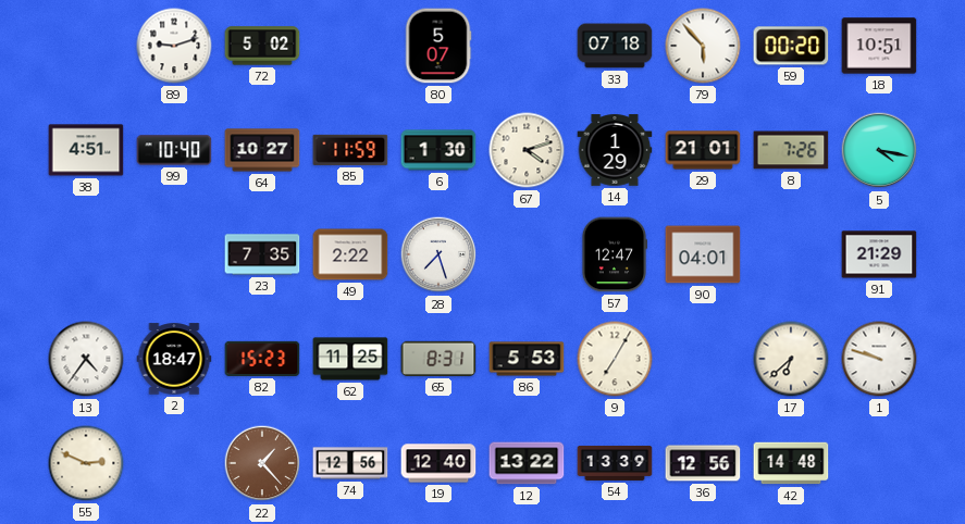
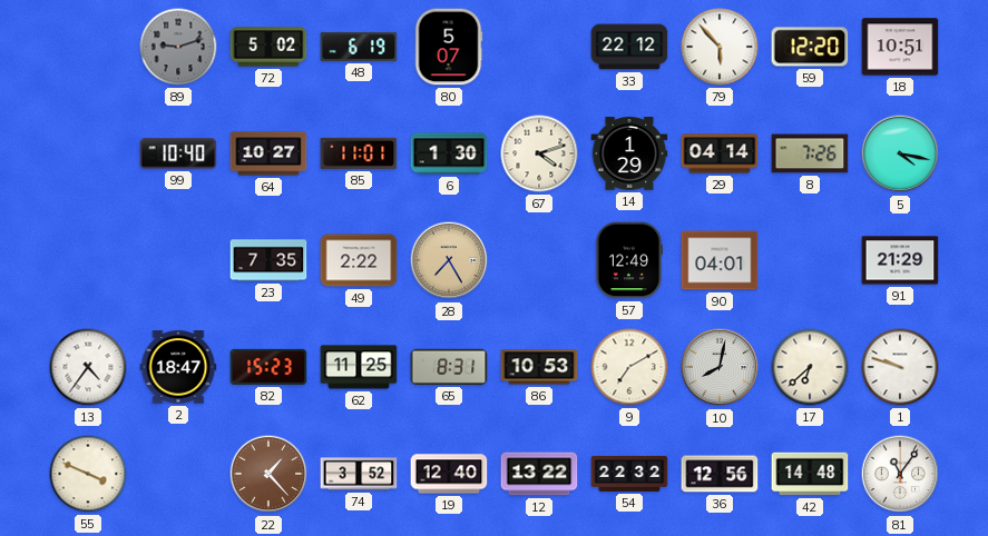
89 dial: white -> grey
48: none -> 6:19
33: 07:18 -> 22:12
59: 00:20 -> 12:20
38: 4:51 -> none
85: 11:59 -> 11:01
29: 21:01 -> 04:14
28: 7:27 -> 7:25
28 dial: white -> champagne
57: 12:47 -> 12:49
86: 5:53 -> 10:53
9: 7:05 -> 7:10
10: none -> 8:02
55: 2:49 -> 3:49
74: 12:56 -> 3:52
54: 13:39 -> 22:32
81: none -> 11:06
